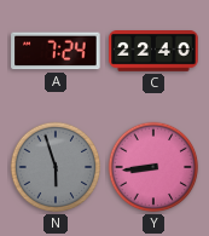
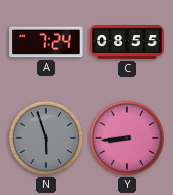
C: 22:40 -> 08:55
